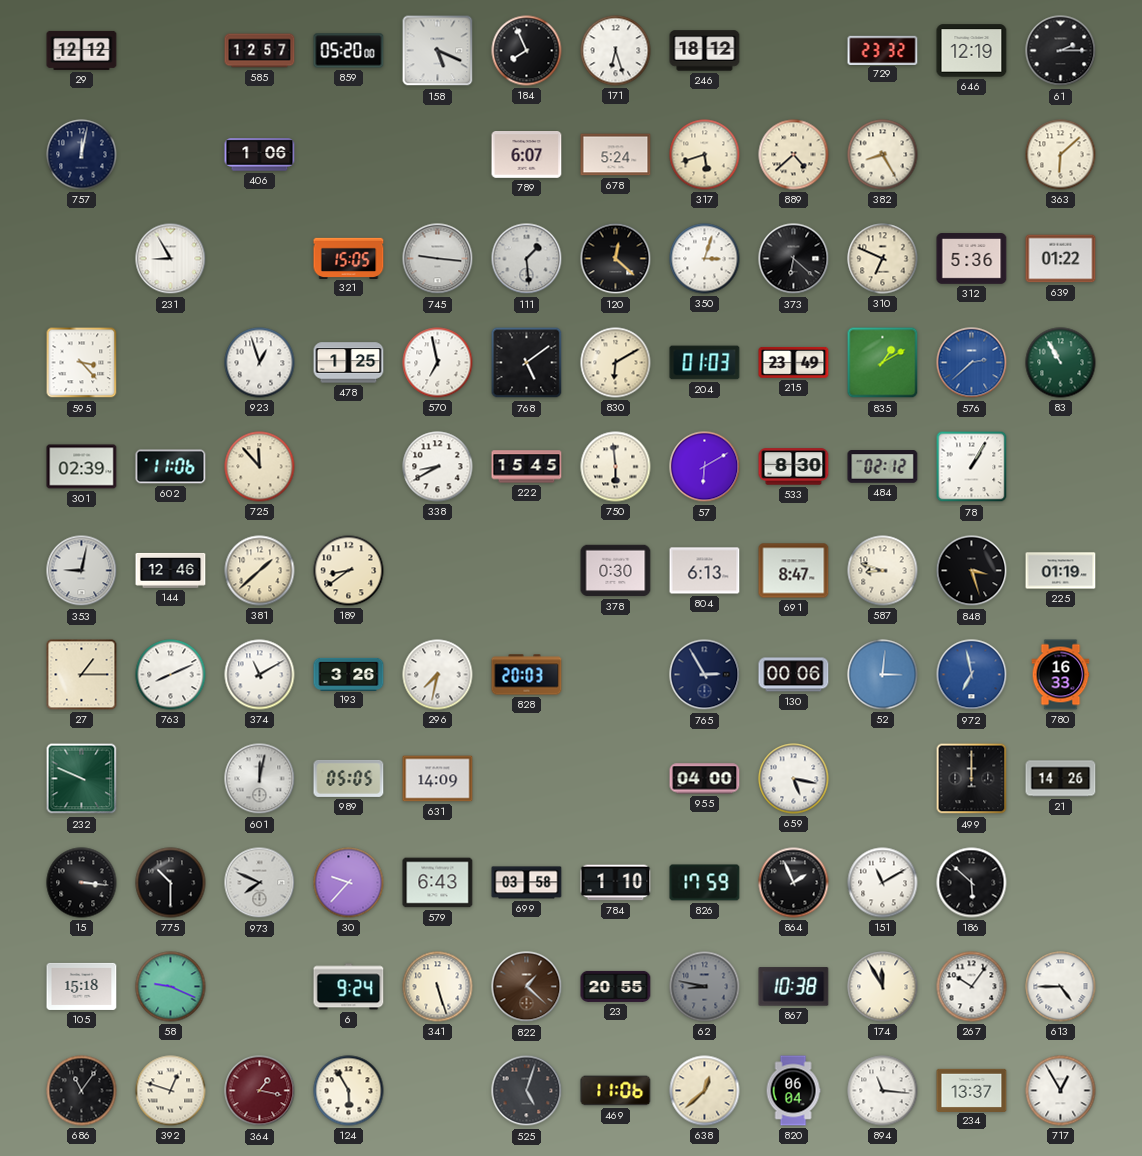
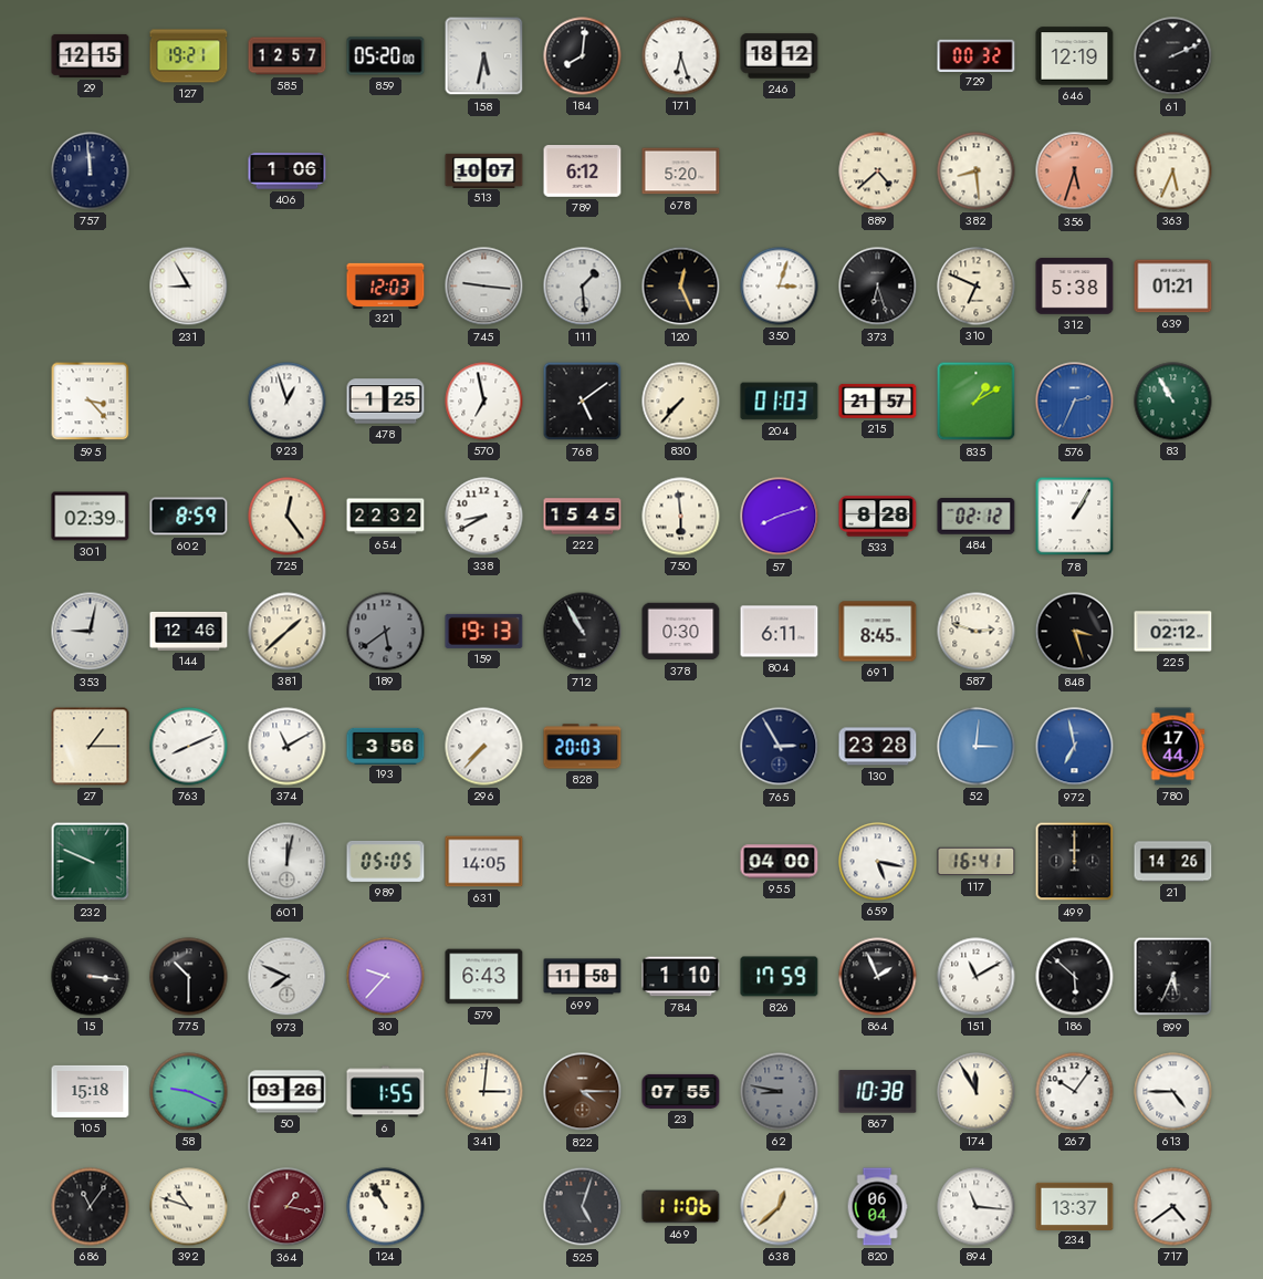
29: 12:12 -> 12:15
127: none -> 19:21
158: 5:19 -> 5:32
184: 7:56 -> 8:01
729: 23:32 -> 00:32
61: 2:15 -> 2:11
757: 12:02 -> 11:59
513: none -> 10:07
789: 6:07 -> 6:12
678: 5:24 -> 5:20
317: 5:42 -> none
382: 8:25 -> 8:29
356: none -> 5:33
363: 6:08 -> 5:34
321: 15:05 -> 12:03
120: 12:22 -> 12:26
373: 6:22 -> 6:27
312: 5:36 -> 5:38
639: 01:22 -> 01:21
830: 6:10 -> 7:37
215: 23:49 -> 21:57
576: 2:38 -> 2:34
602: 11:06 -> 8:59
725: 11:53 -> 12:24
654: none -> 22:32
57: 6:10 -> 8:12
533: 8:30 -> 8:28
189: 8:39 -> 5:39
189 dial: cream -> grey
159: none -> 19:13
712: none -> 10:55
804: 6:13 -> 6:11
691: 8:47 -> 8:45
587: 8:48 -> 2:48
225: 01:19 -> 02:12
193: 3:26 -> 3:56
296: 7:32 -> 7:37
130: 00:06 -> 23:28
780: 16:33 -> 17:44
631: 14:09 -> 14:05
117: none -> 16:41
699: 03:58 -> 11:58
899: none -> 5:34
50: none -> 03:26
6: 9:24 -> 1:55
341: 5:27 -> 3:01
822: 1:22 -> 4:15
23: 20:55 -> 07:55
392: 12:48 -> 10:48
124: 5:55 -> 10:55
717: 12:55 -> 4:39
